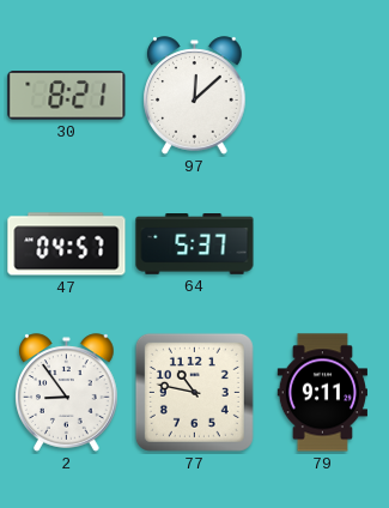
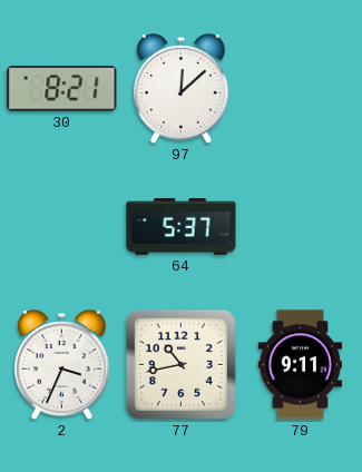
47: 04:57 -> none
2: 8:54 -> 3:34
77: 10:47 -> 10:43
